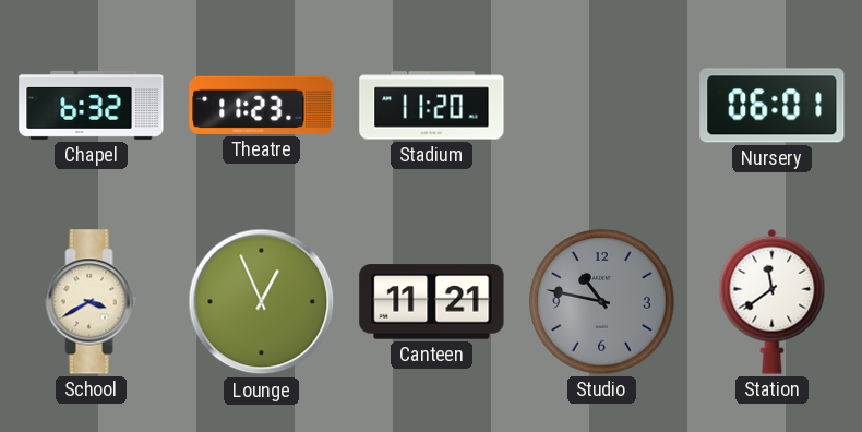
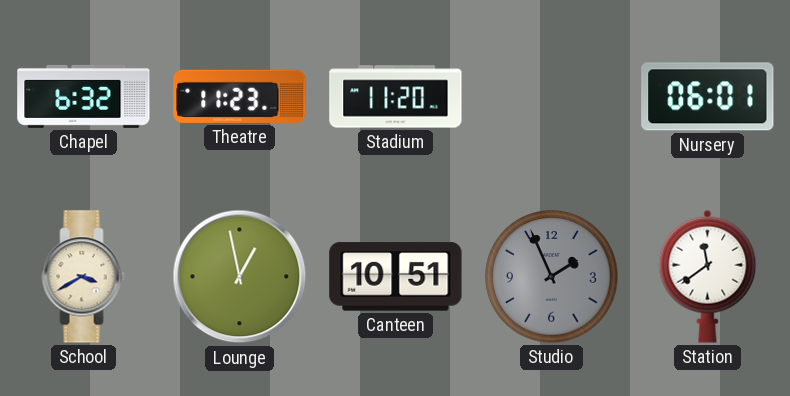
Lounge: 12:56 -> 12:58
Canteen: 11:21 -> 10:51
Studio: 10:47 -> 1:56
